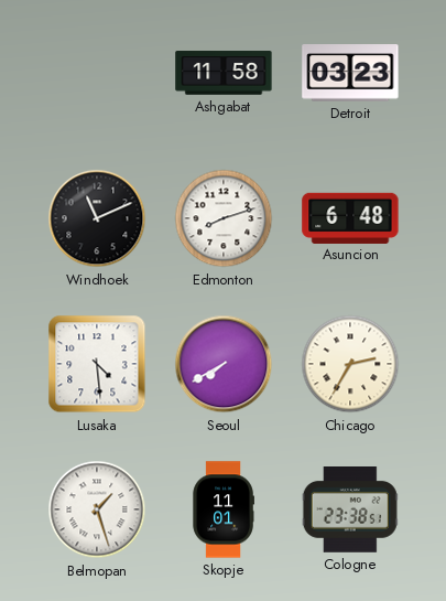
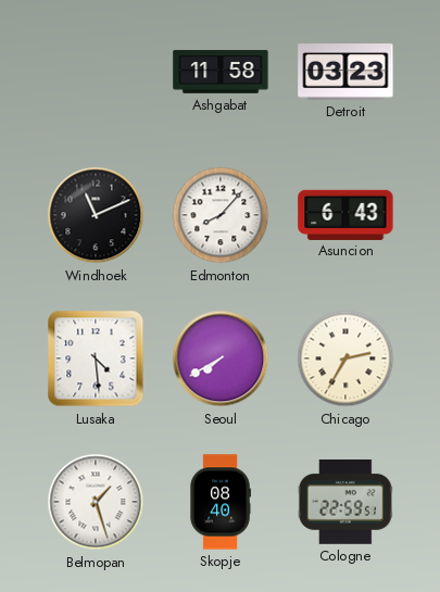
Edmonton: 8:12 -> 8:07
Asuncion: 6:48 -> 6:43
Skopje: 11:01 -> 08:40
Cologne: 23:38 -> 22:59
